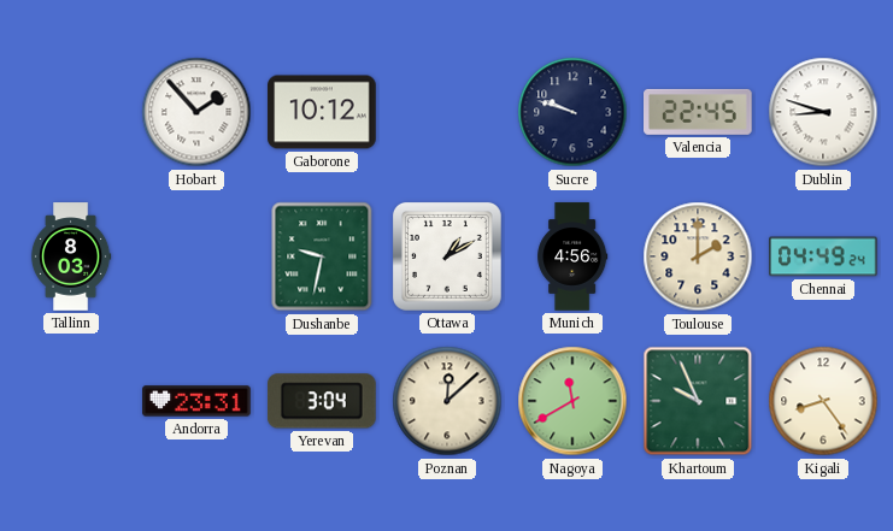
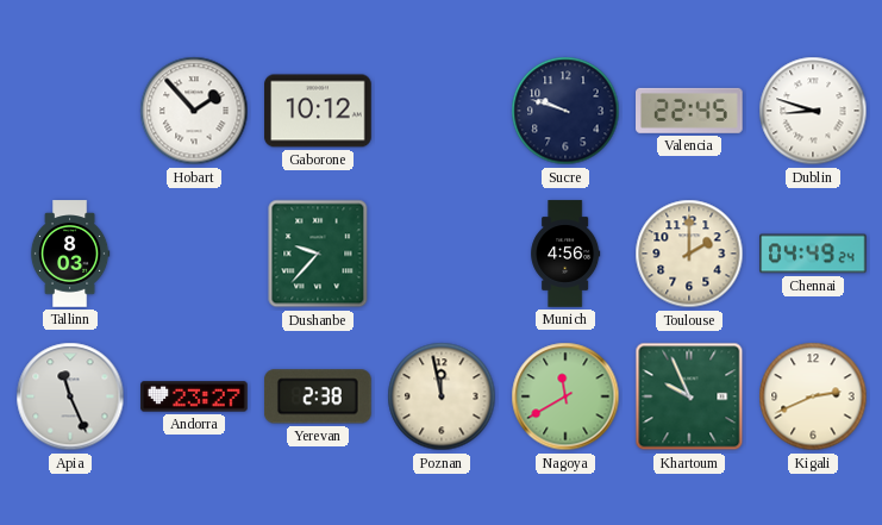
Dushanbe: 9:32 -> 9:37
Ottawa: 1:10 -> none
Apia: none -> 11:26
Andorra: 23:31 -> 23:27
Yerevan: 3:04 -> 2:38
Poznan: 12:08 -> 11:58
Kigali: 8:24 -> 2:41
